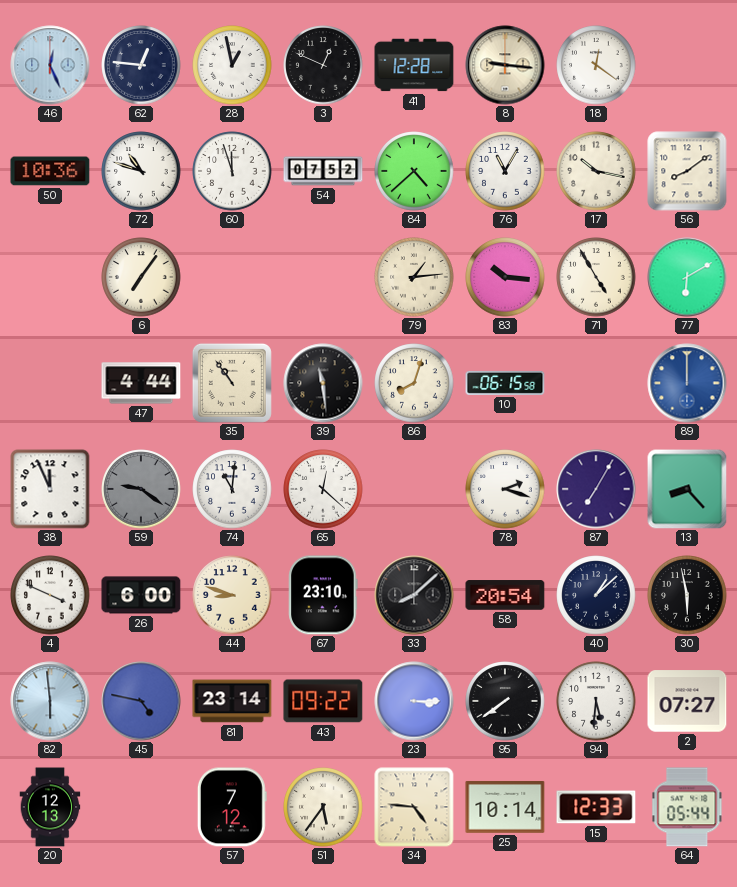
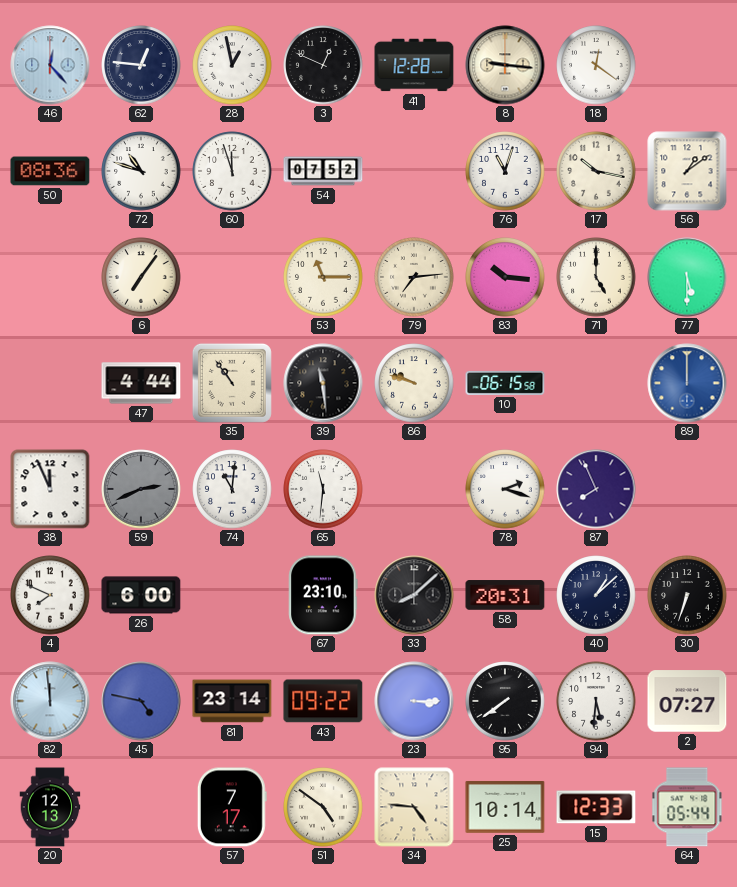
46: 12:26 -> 12:23
50: 10:36 -> 08:36
84: 4:38 -> none
76: 11:05 -> 11:03
56: 8:09 -> 1:09
53: none -> 11:15
79: 1:14 -> 7:14
71: 4:55 -> 5:00
77: 6:10 -> 5:30
86: 8:03 -> 9:48
59: 9:21 -> 2:41
65: 12:22 -> 11:31
87: 7:05 -> 7:56
13: 8:23 -> none
4: 3:49 -> 7:49
44: 8:48 -> none
58: 20:54 -> 20:31
30: 5:58 -> 6:33
82: 5:59 -> 11:59
57: 7:12 -> 7:17
51: 5:36 -> 4:51
